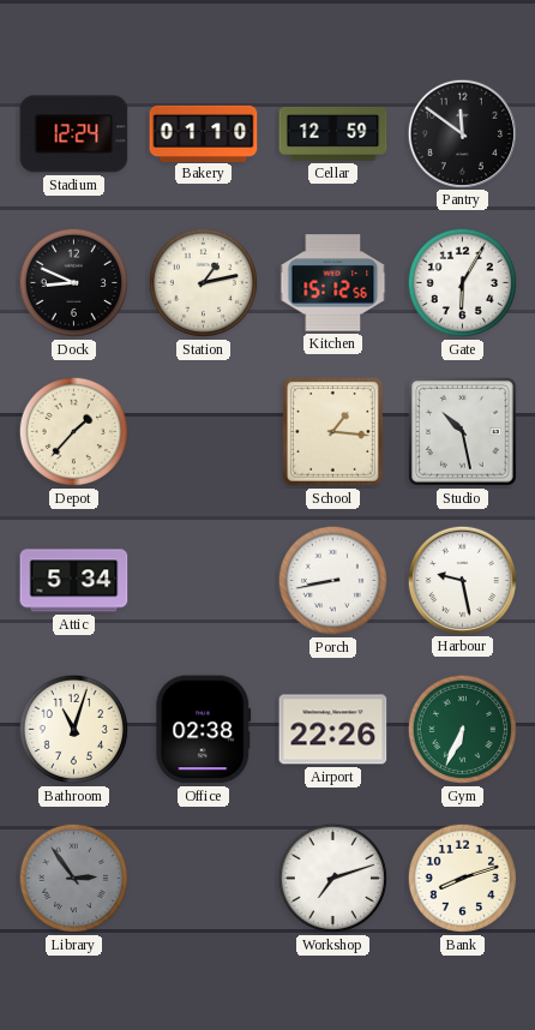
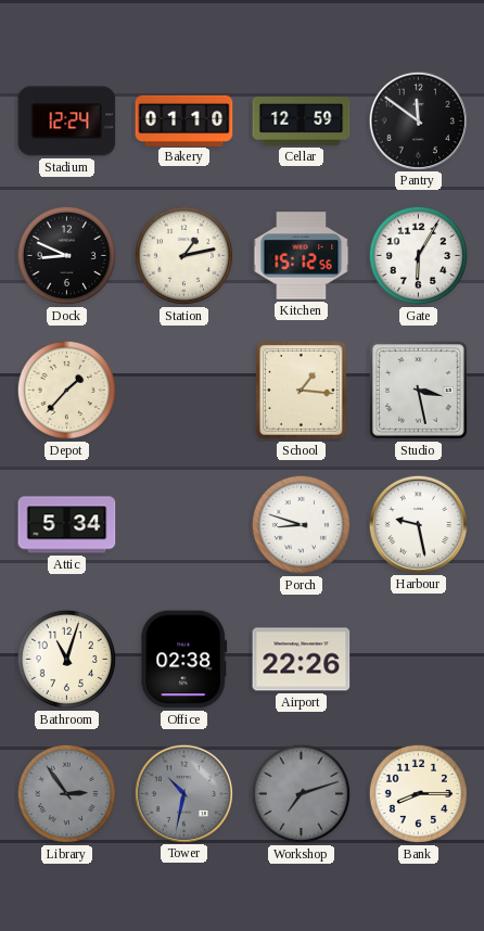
Studio: 10:28 -> 3:28
Porch: 8:43 -> 8:48
Gym: 6:34 -> none
Tower: none -> 10:32
Workshop dial: white -> grey
Bank: 8:12 -> 8:15
